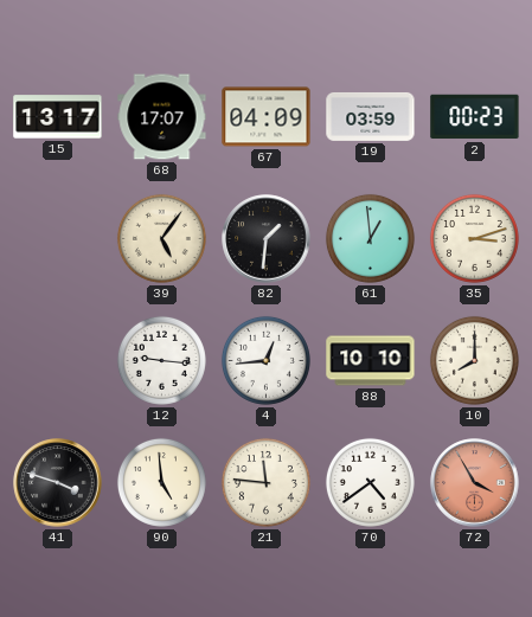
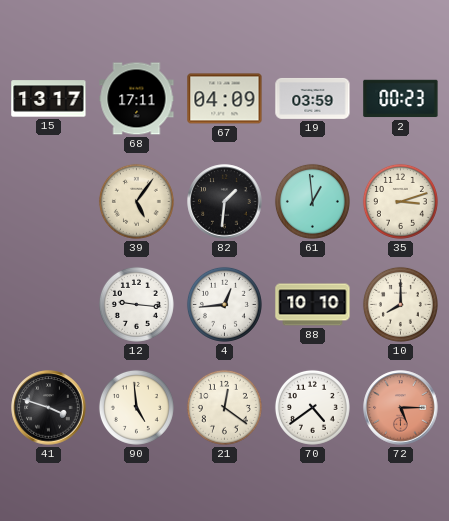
68: 17:07 -> 17:11
21: 11:46 -> 12:21
72: 3:55 -> 5:15
